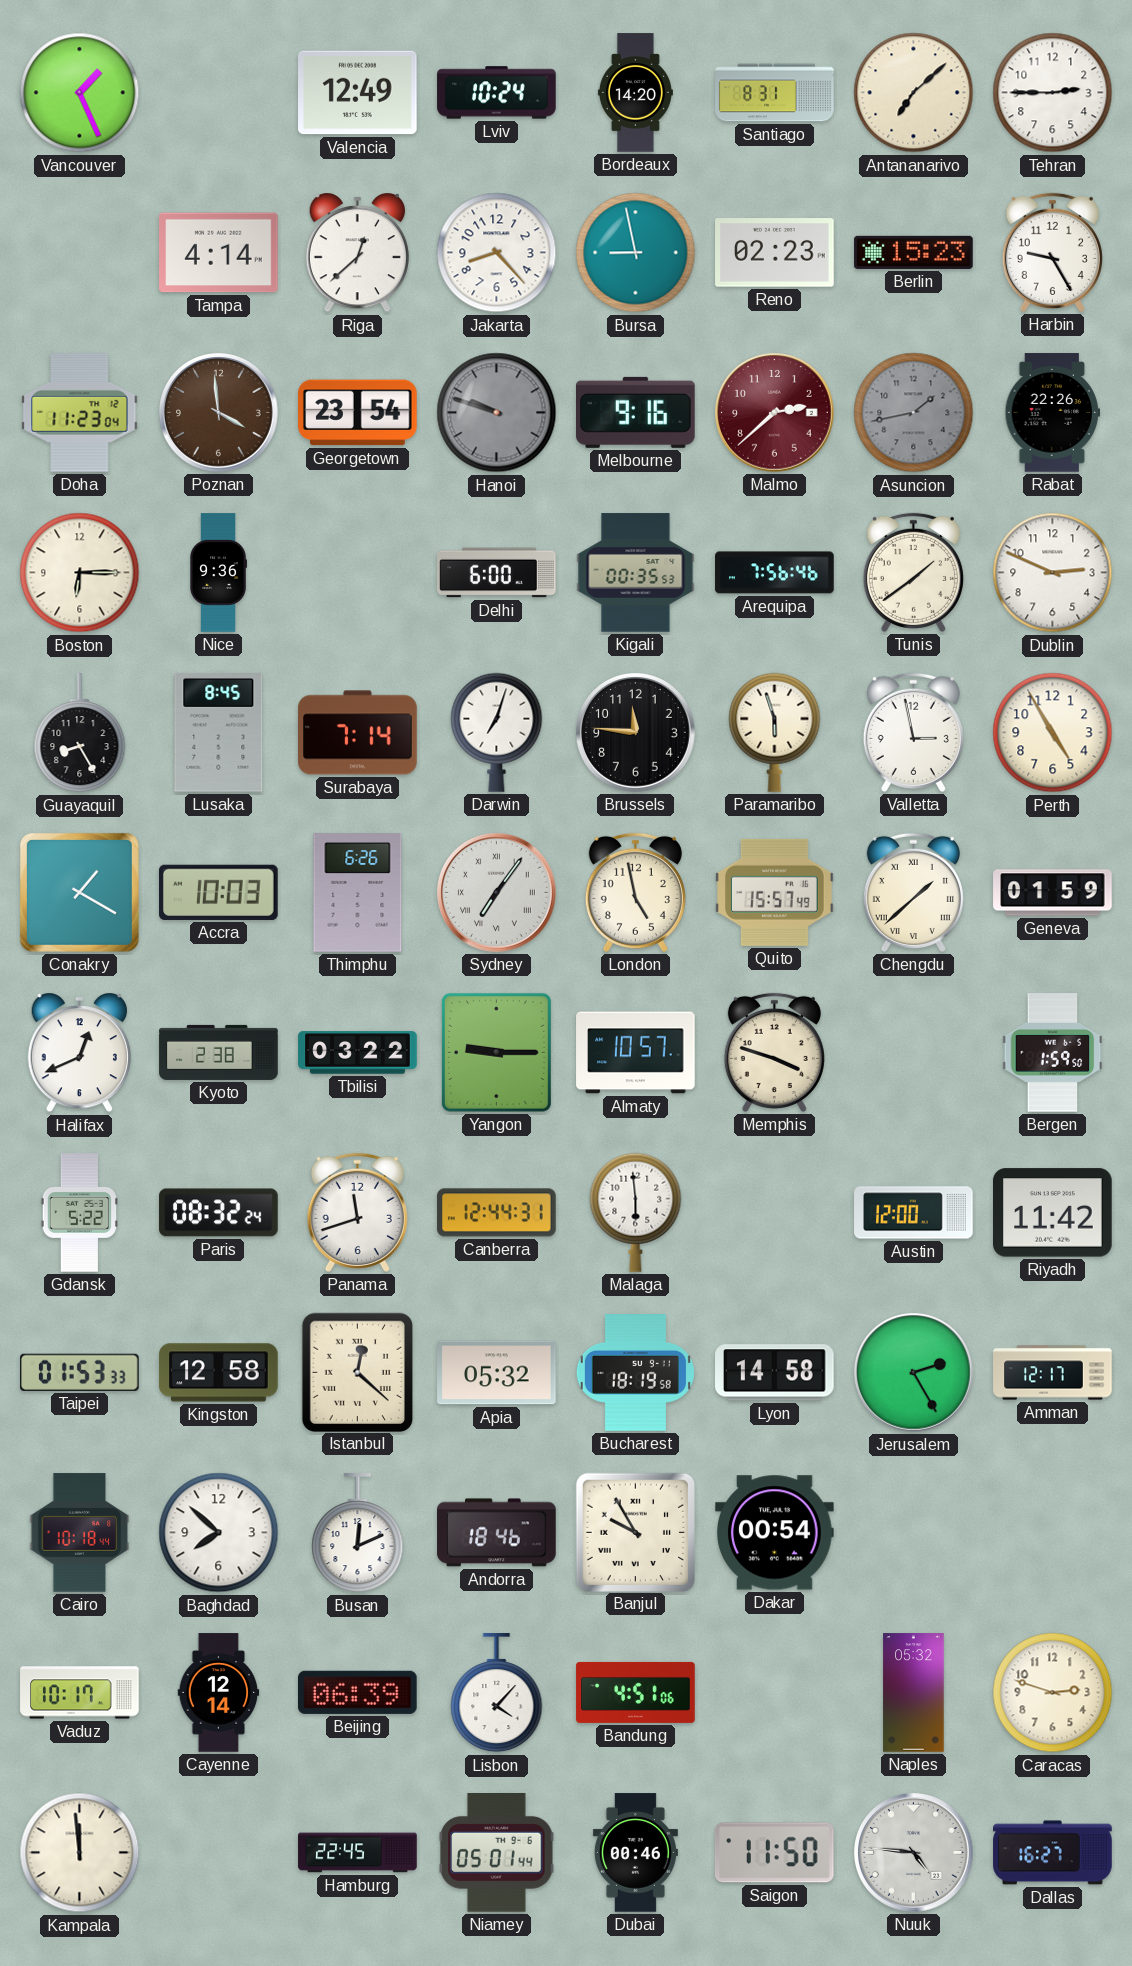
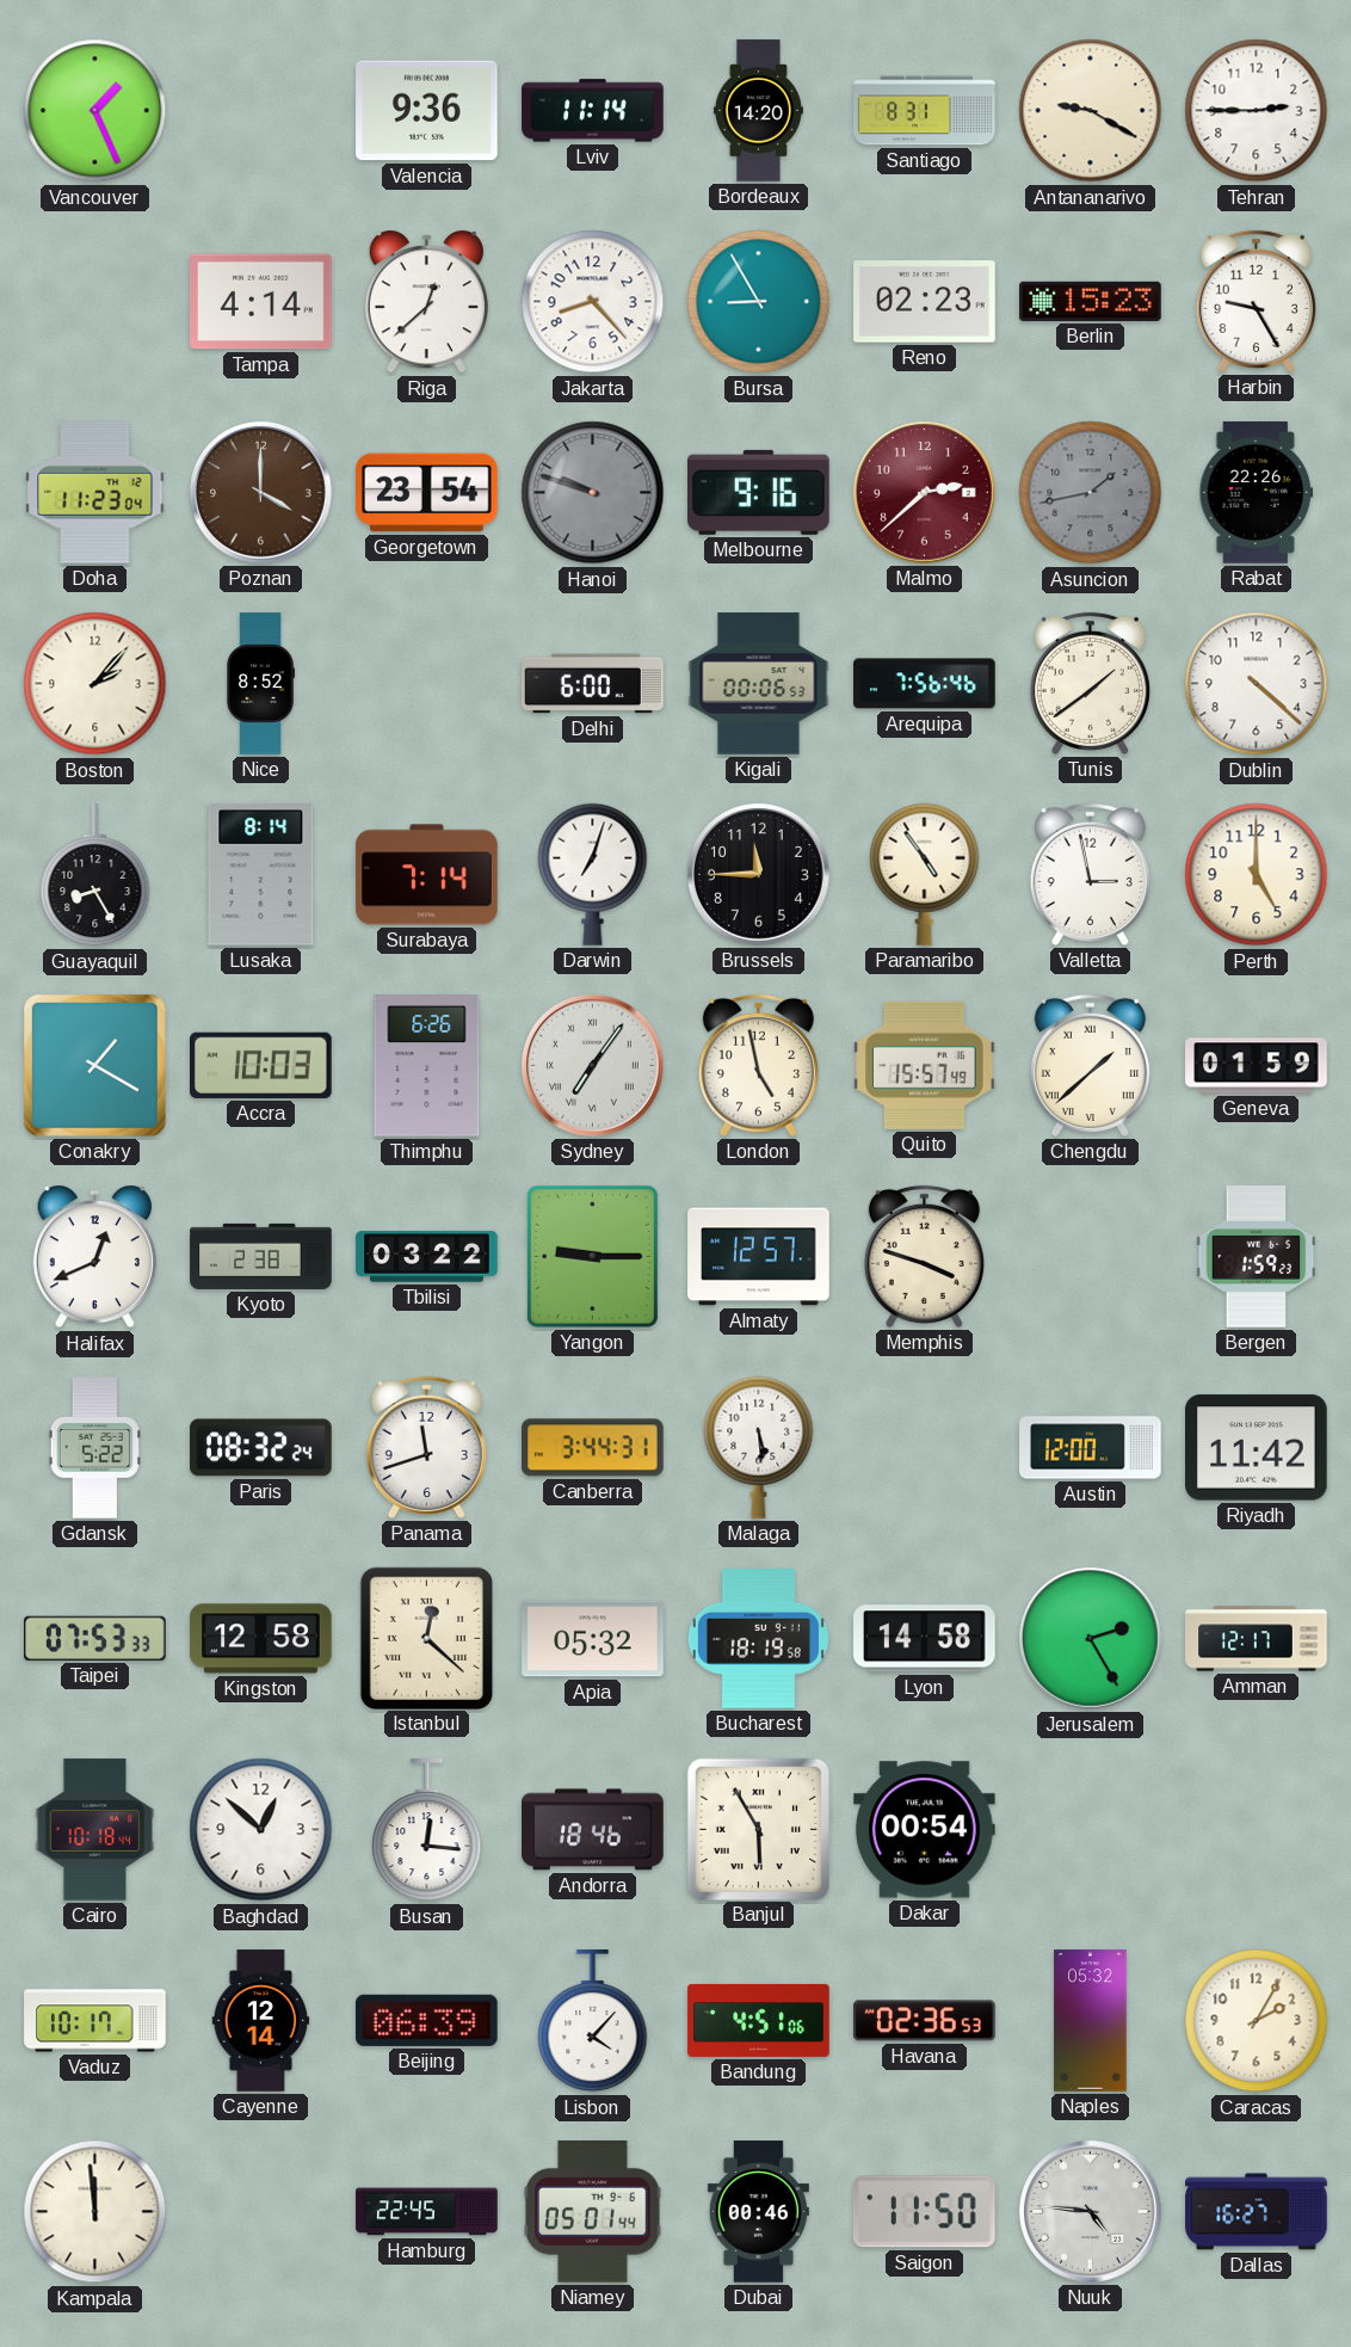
Valencia: 12:49 -> 9:36
Lviv: 10:24 -> 11:14
Antananarivo: 7:08 -> 9:20
Bursa: 8:58 -> 8:55
Poznan: 3:59 -> 4:00
Boston: 6:15 -> 2:07
Nice: 9:36 -> 8:52
Kigali: 00:35 -> 00:06
Dublin: 2:49 -> 4:22
Lusaka: 8:45 -> 8:14
Brussels: 11:46 -> 11:45
Paramaribo: 5:57 -> 4:54
Perth: 4:55 -> 5:00
Almaty: 10:57 -> 12:57
Bergen: 1:59:50 -> 1:59:23
Canberra: 12:44 -> 3:44
Malaga: 5:59 -> 5:29
Taipei: 01:53 -> 07:53
Baghdad: 7:52 -> 12:52
Busan: 12:11 -> 12:16
Banjul: 9:55 -> 5:55
Havana: none -> 02:36
Caracas: 2:48 -> 2:05
